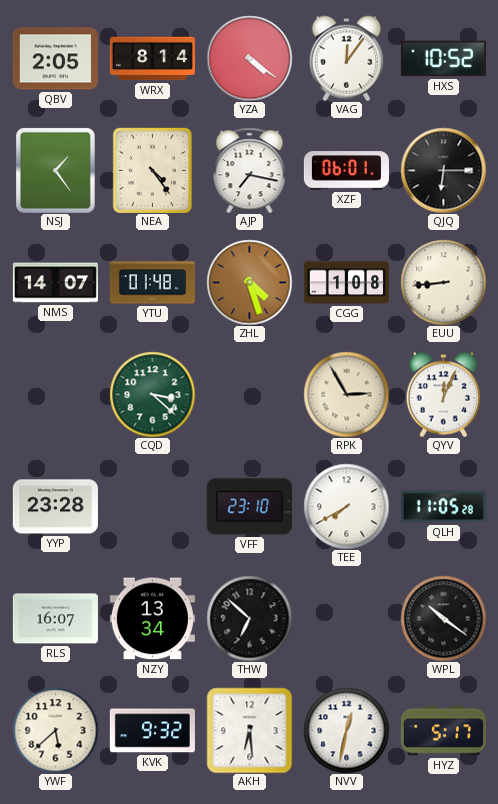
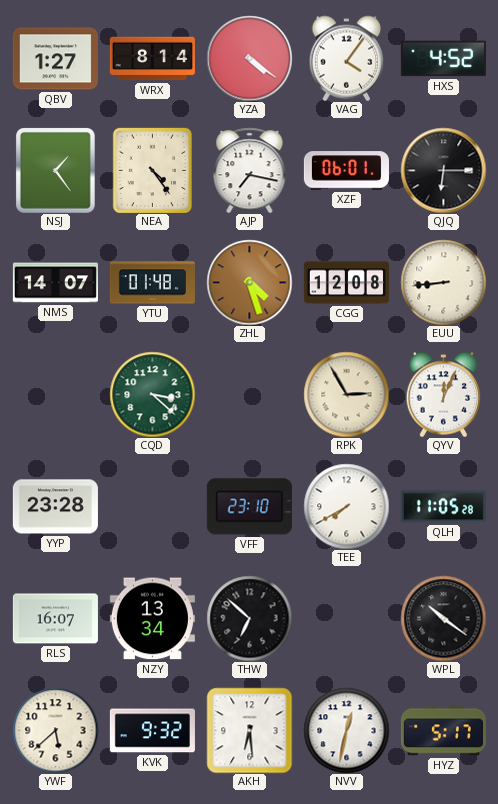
QBV: 2:05 -> 1:27
VAG: 12:06 -> 4:06
HXS: 10:52 -> 4:52
CGG: 1:08 -> 12:08
